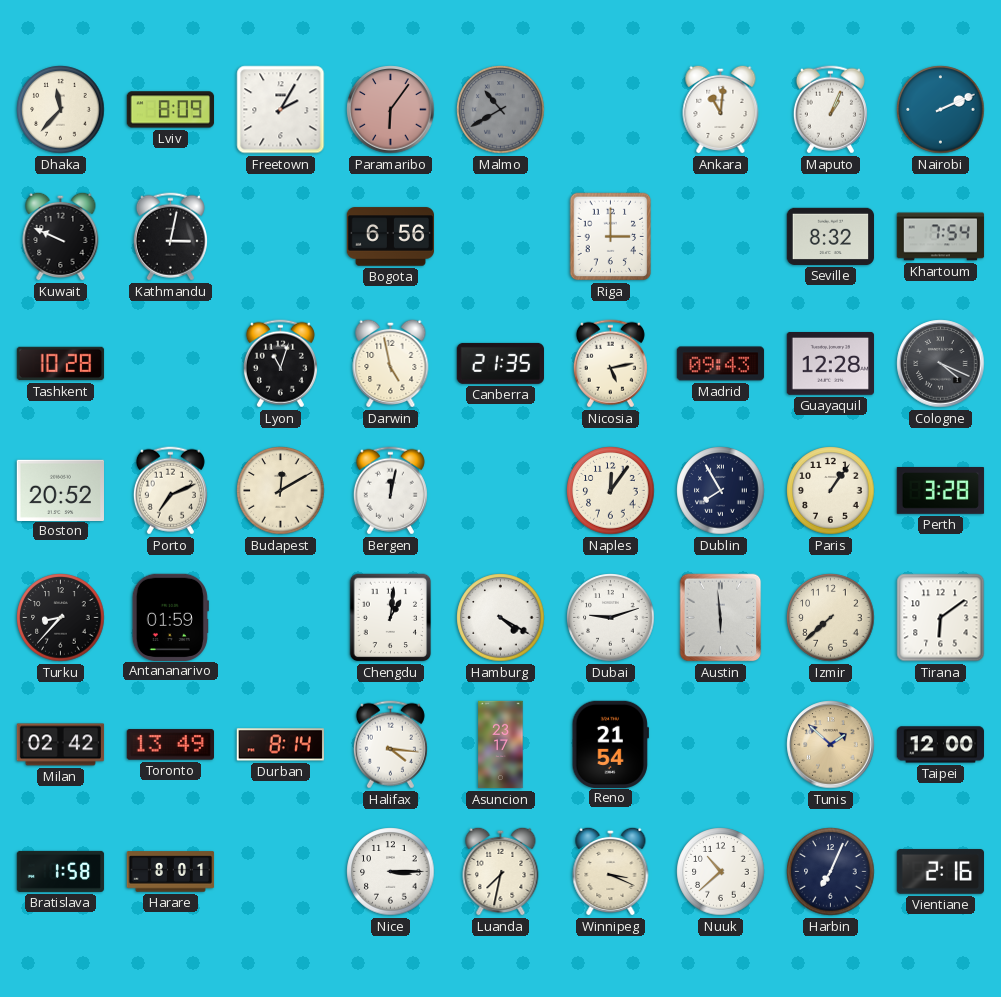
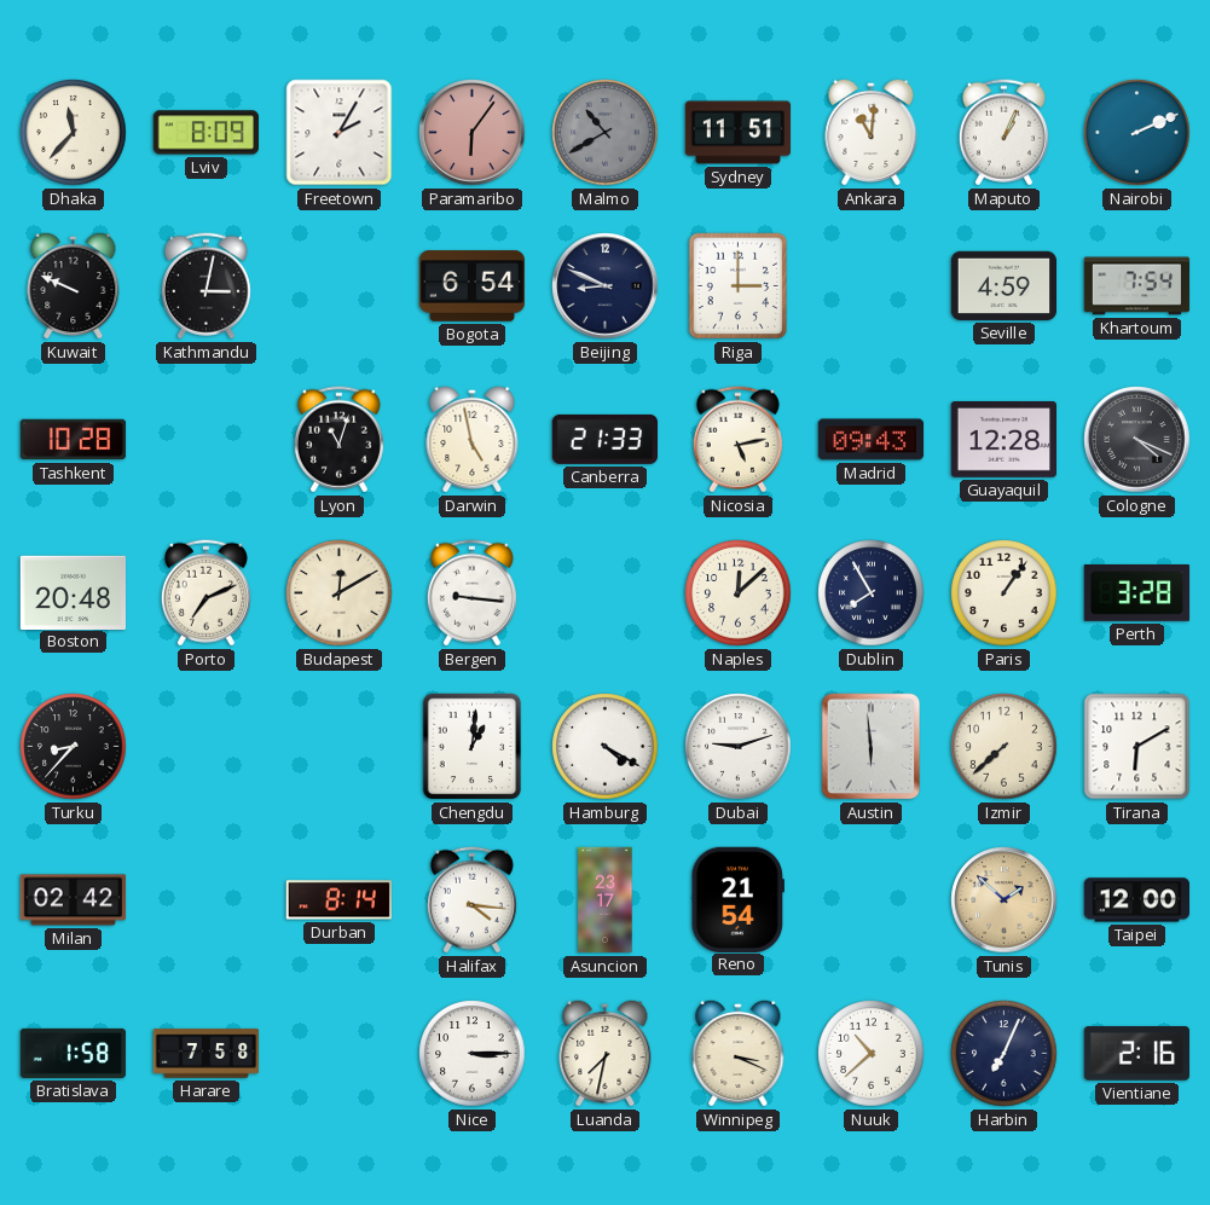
Sydney: none -> 11:51
Bogota: 6:56 -> 6:54
Beijing: none -> 8:49
Seville: 8:32 -> 4:59
Canberra: 21:35 -> 21:33
Boston: 20:52 -> 20:48
Bergen: 12:02 -> 9:16
Naples: 12:06 -> 12:08
Antananarivo: 01:59 -> none
Tirana: 6:09 -> 6:10
Toronto: 13:49 -> none
Harare: 8:01 -> 7:58
